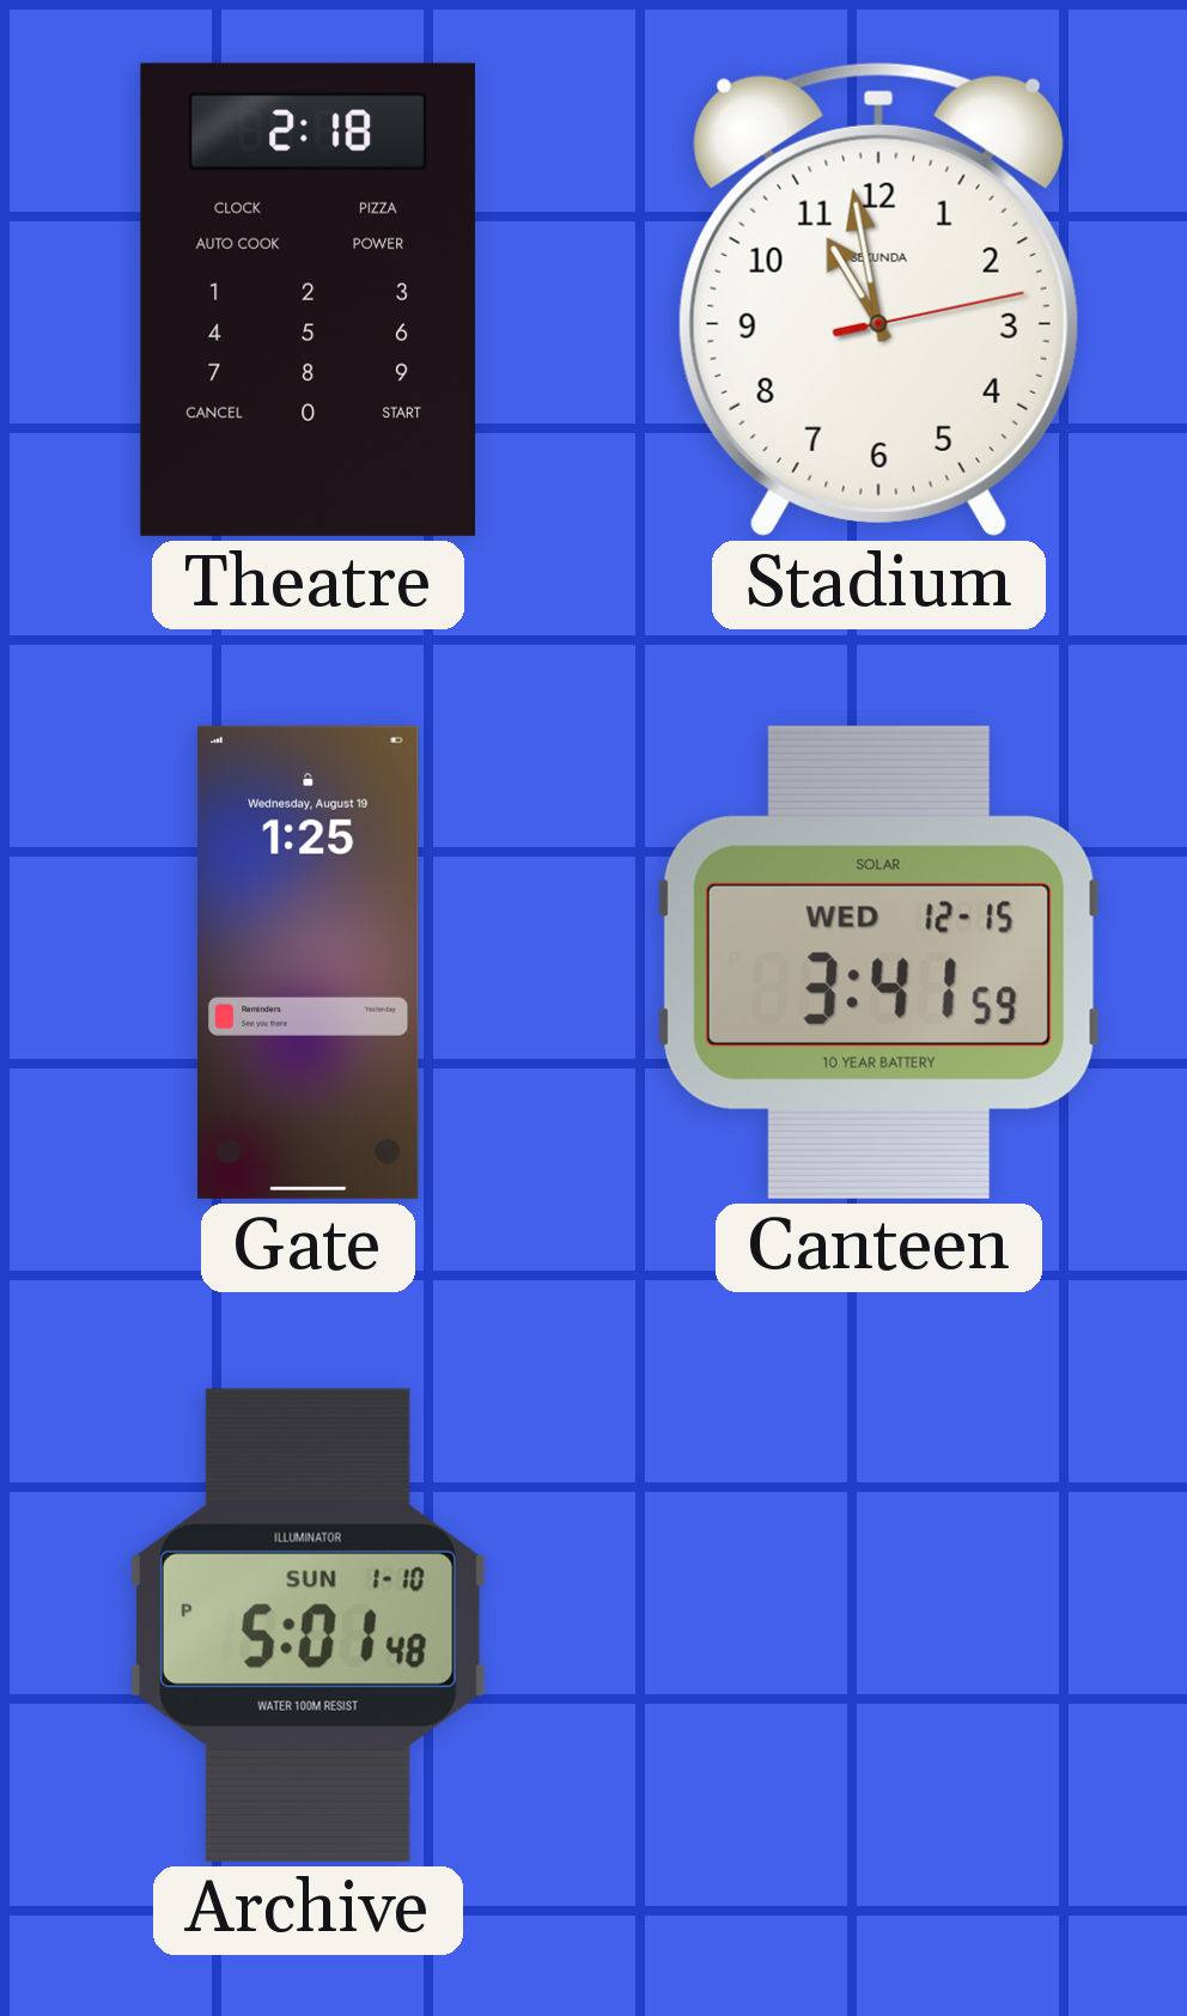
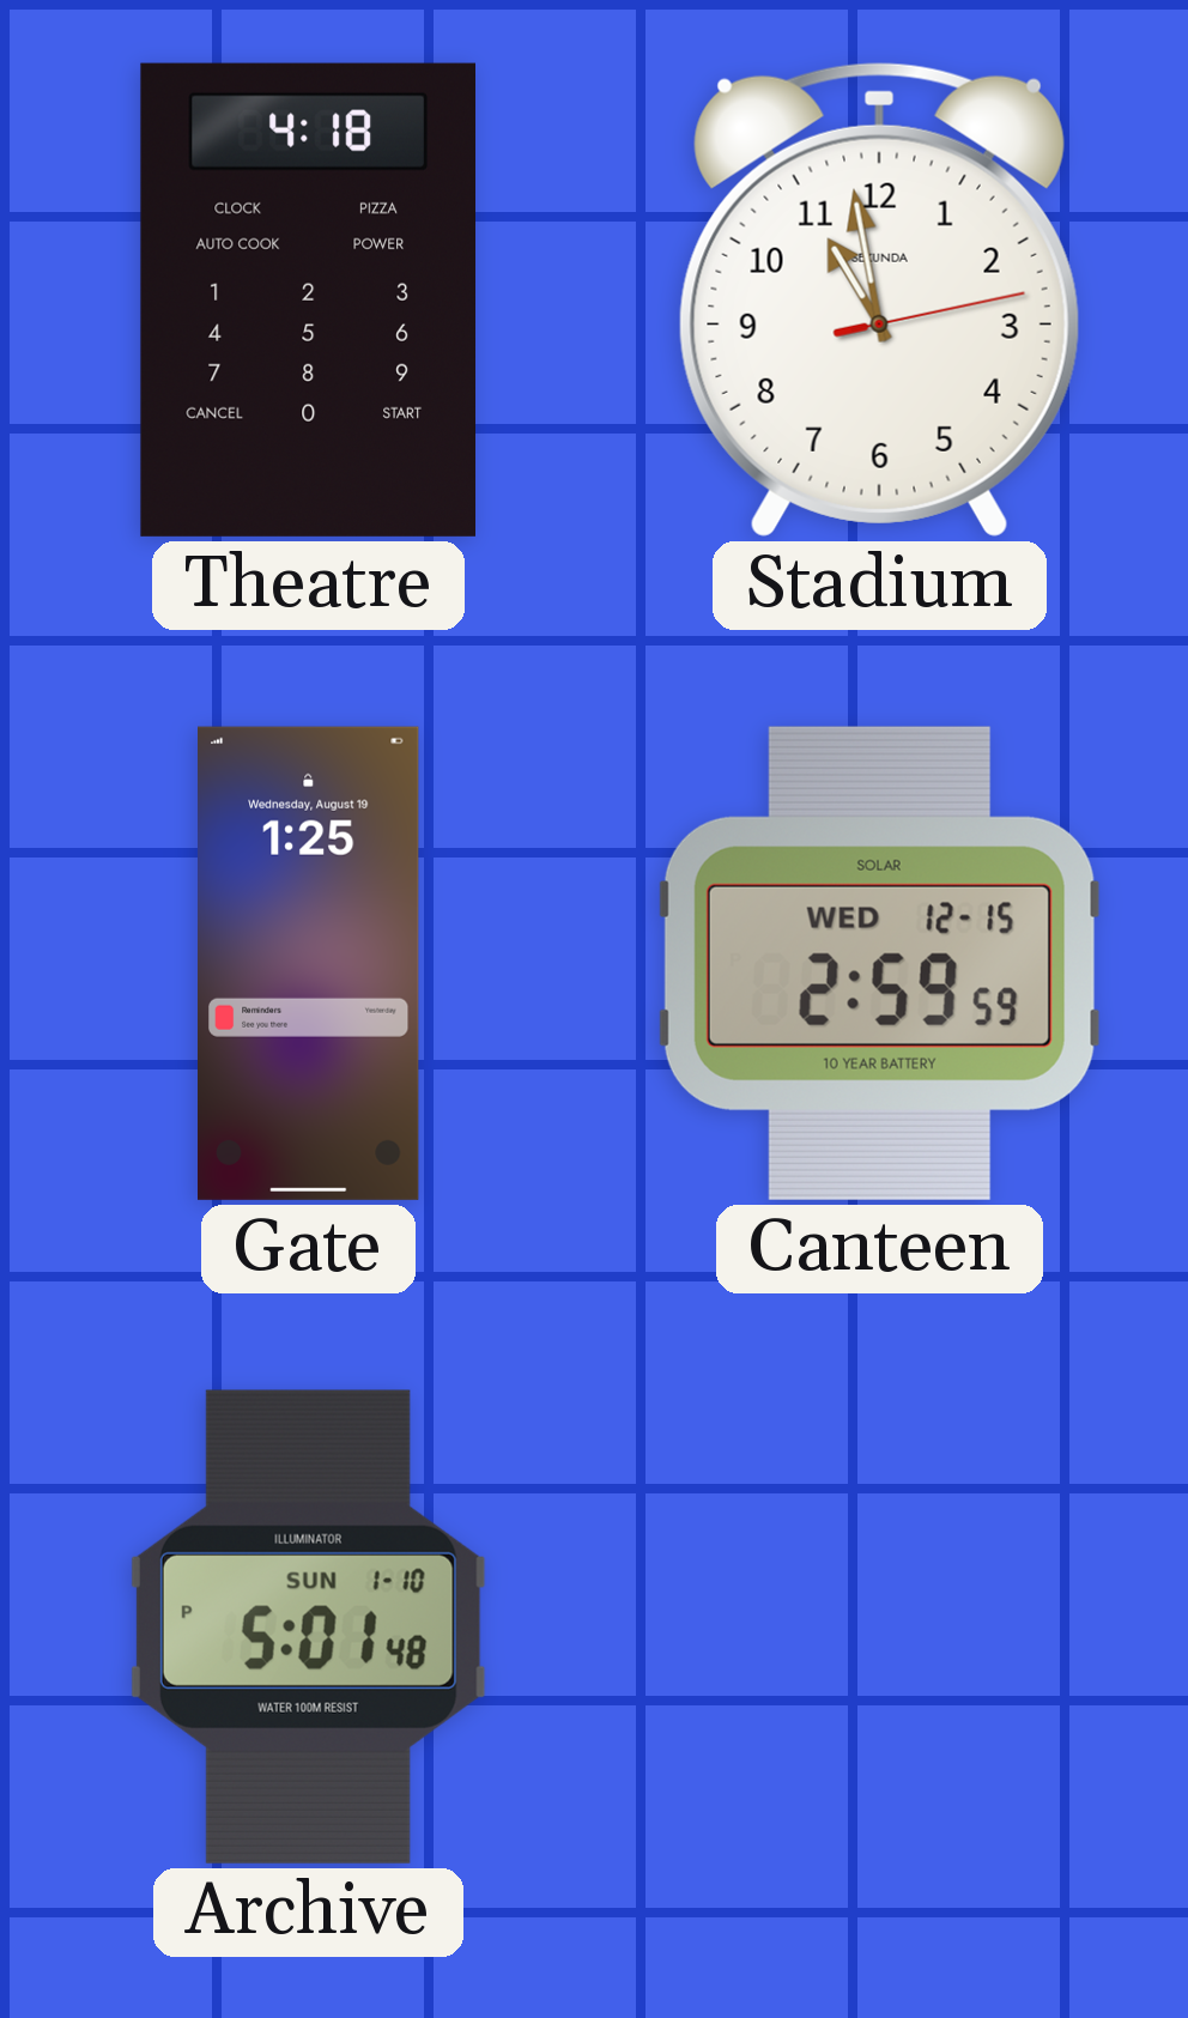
Theatre: 2:18 -> 4:18
Canteen: 3:41 -> 2:59
